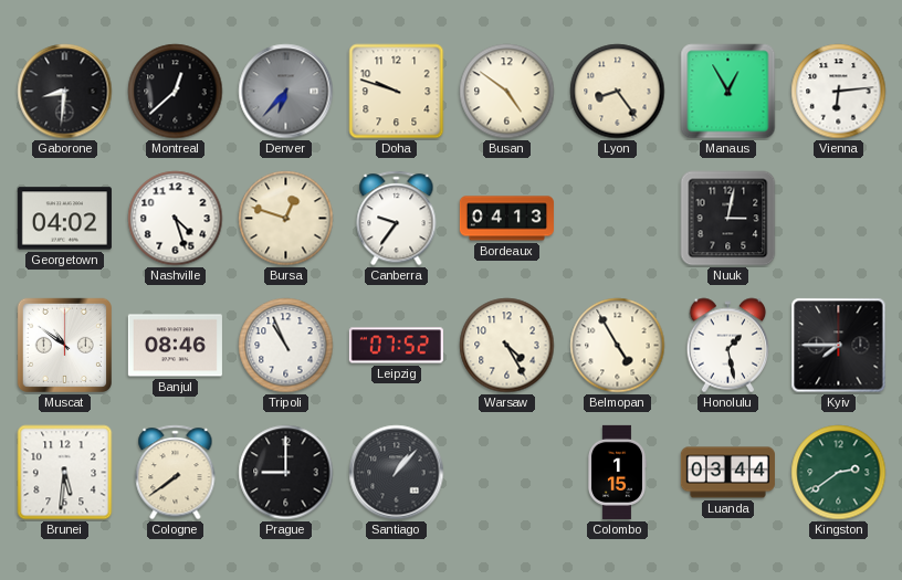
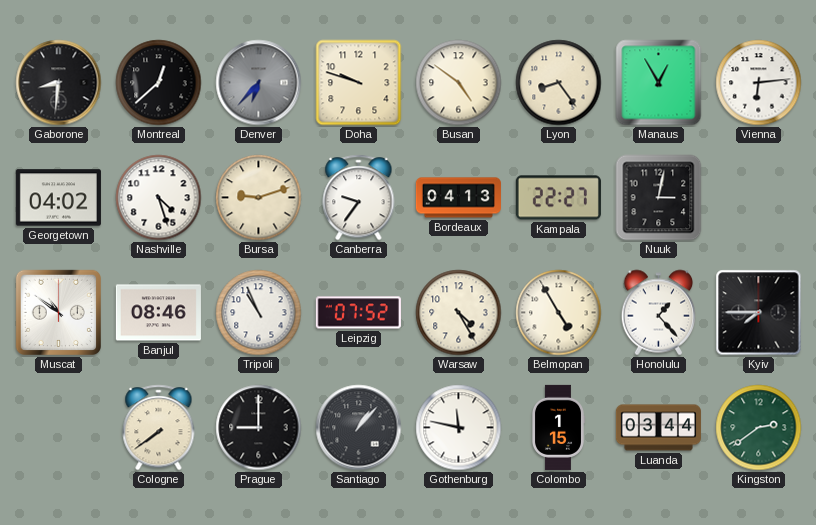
Bursa: 12:48 -> 9:12
Kampala: none -> 22:27
Honolulu: 1:28 -> 1:23
Brunei: 5:31 -> none
Gothenburg: none -> 11:47
